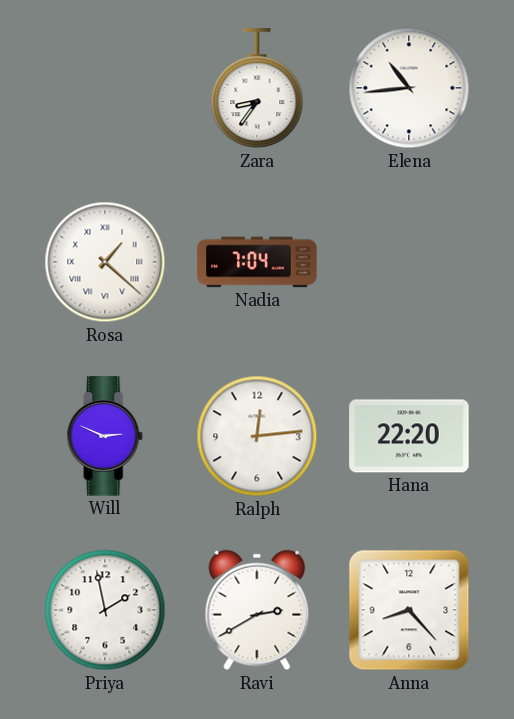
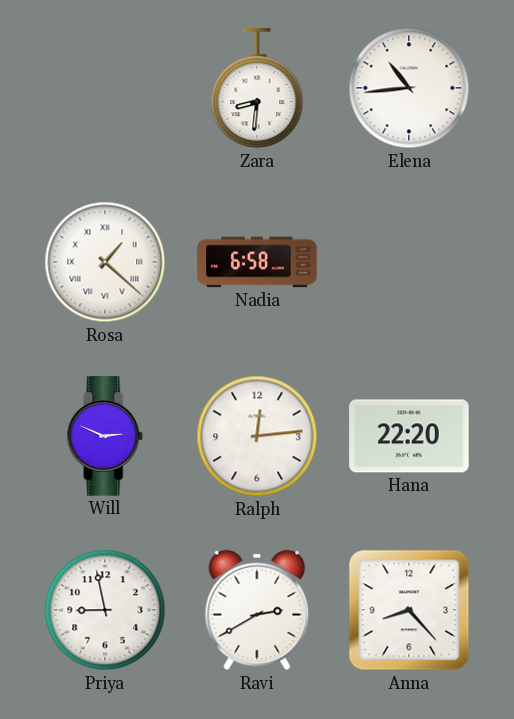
Zara: 8:36 -> 8:31
Nadia: 7:04 -> 6:58
Priya: 1:58 -> 8:58
